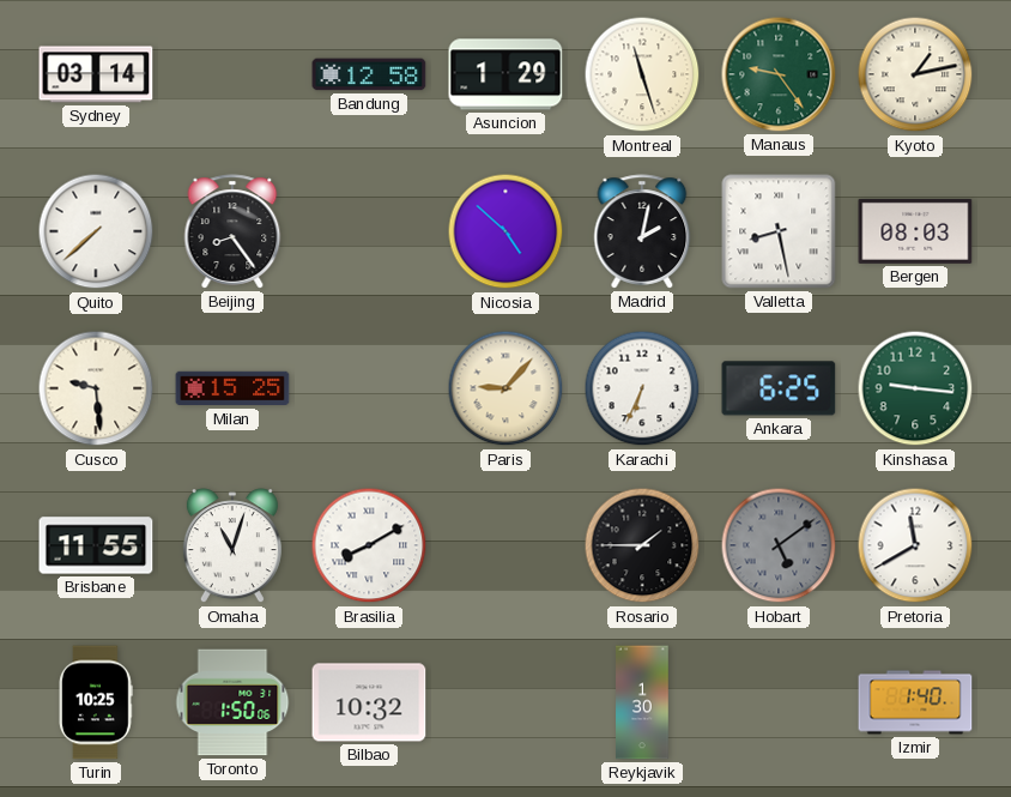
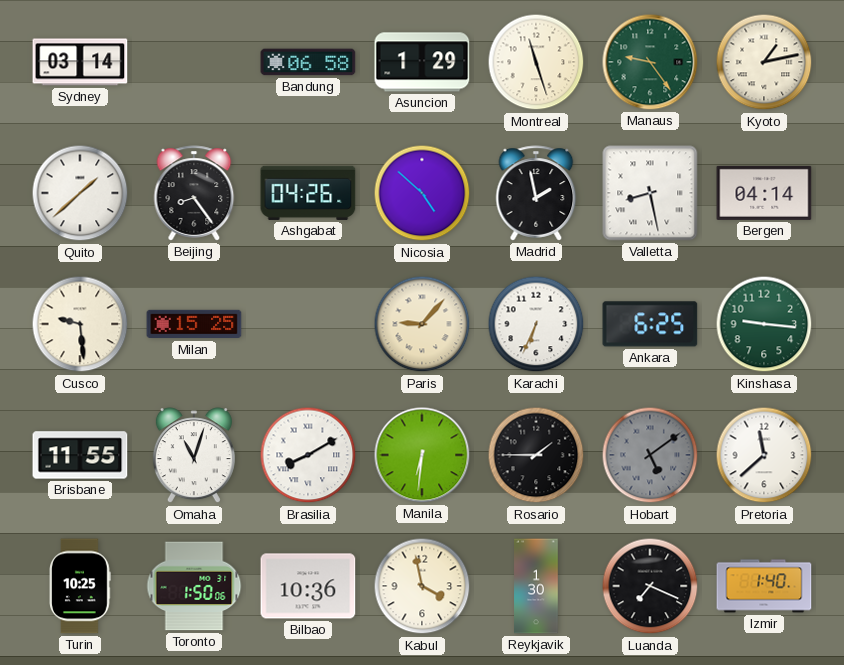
Bandung: 12:58 -> 06:58
Quito: 7:38 -> 1:38
Ashgabat: none -> 04:26
Madrid: 2:02 -> 1:58
Bergen: 08:03 -> 04:14
Manila: none -> 6:31
Pretoria: 11:40 -> 11:38
Bilbao: 10:32 -> 10:36
Kabul: none -> 3:58
Luanda: none -> 7:19
